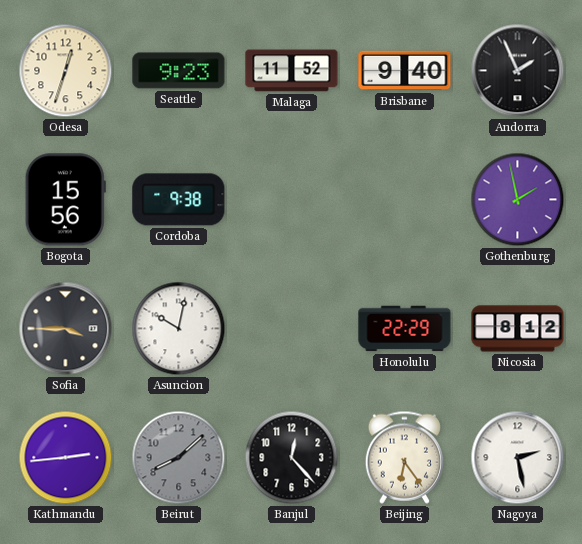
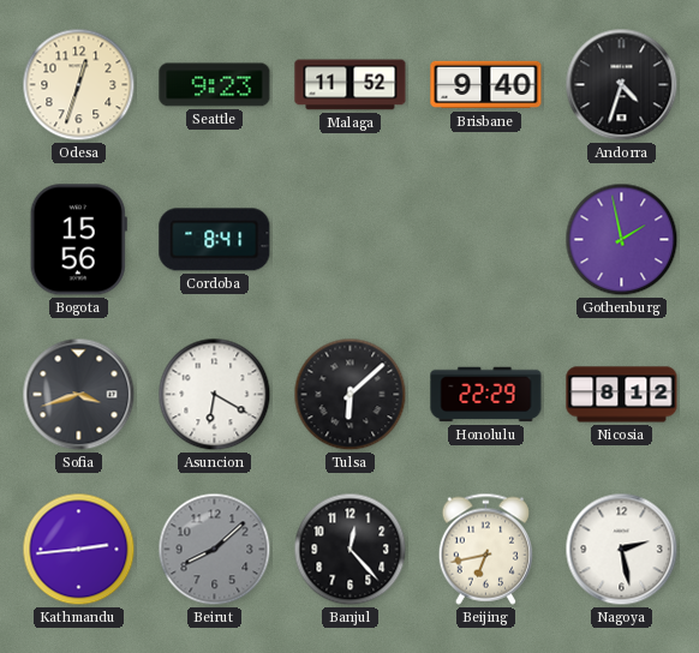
Andorra: 1:56 -> 4:33
Cordoba: 9:38 -> 8:41
Sofia: 3:45 -> 3:42
Asuncion: 10:02 -> 6:20
Tulsa: none -> 6:08
Beijing: 6:24 -> 6:43
